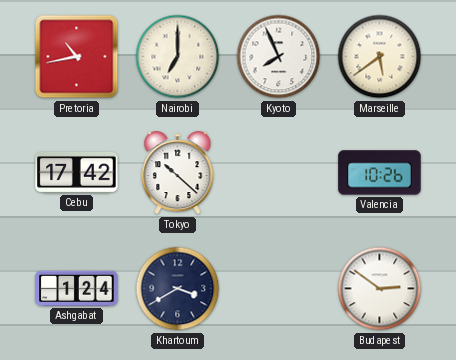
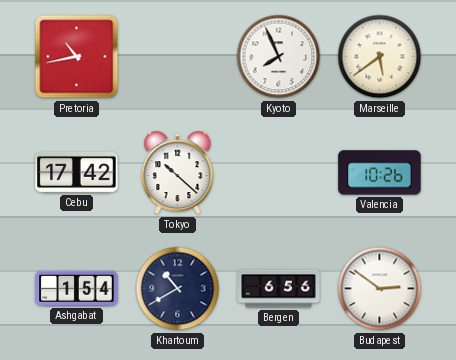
Nairobi: 7:00 -> none
Ashgabat: 1:24 -> 1:54
Khartoum: 3:40 -> 10:40
Bergen: none -> 6:56
